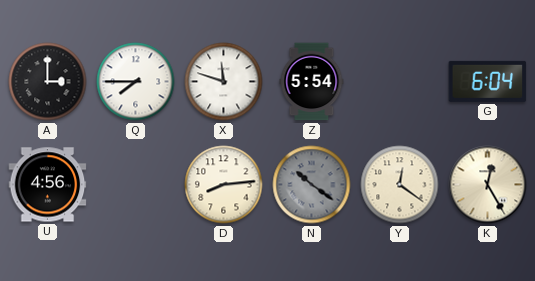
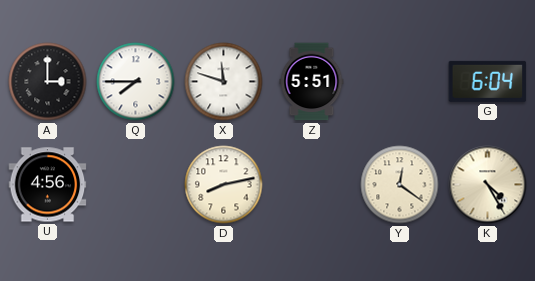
Z: 5:54 -> 5:51
D: 8:14 -> 8:13
N: 10:21 -> none
K: 12:25 -> 4:25
